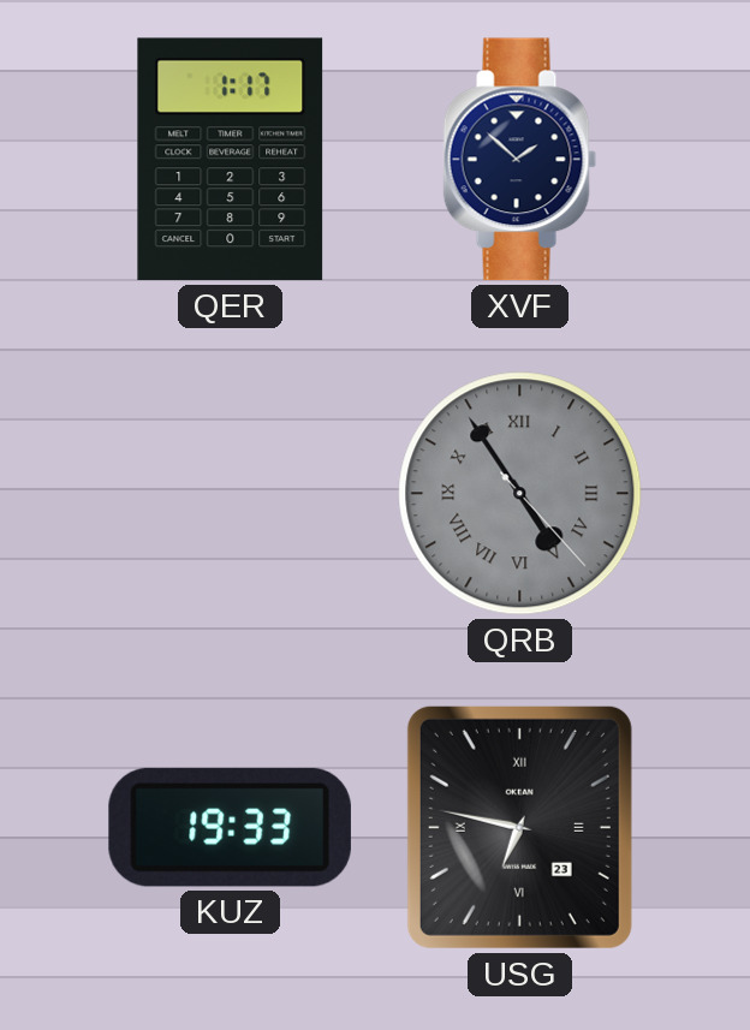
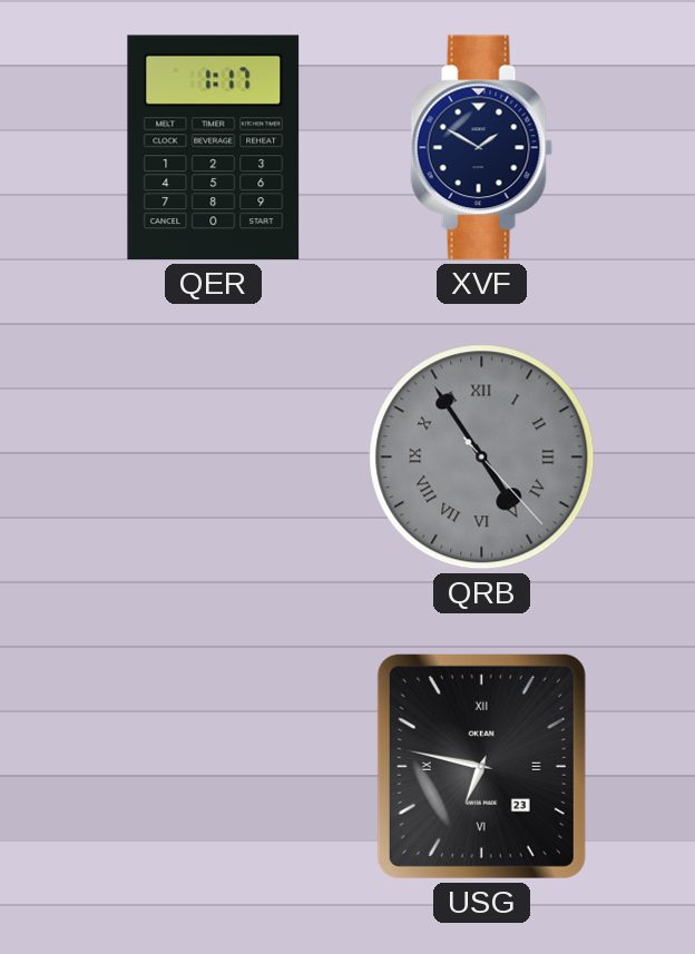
XVF: 1:52 -> 1:50
KUZ: 19:33 -> none
